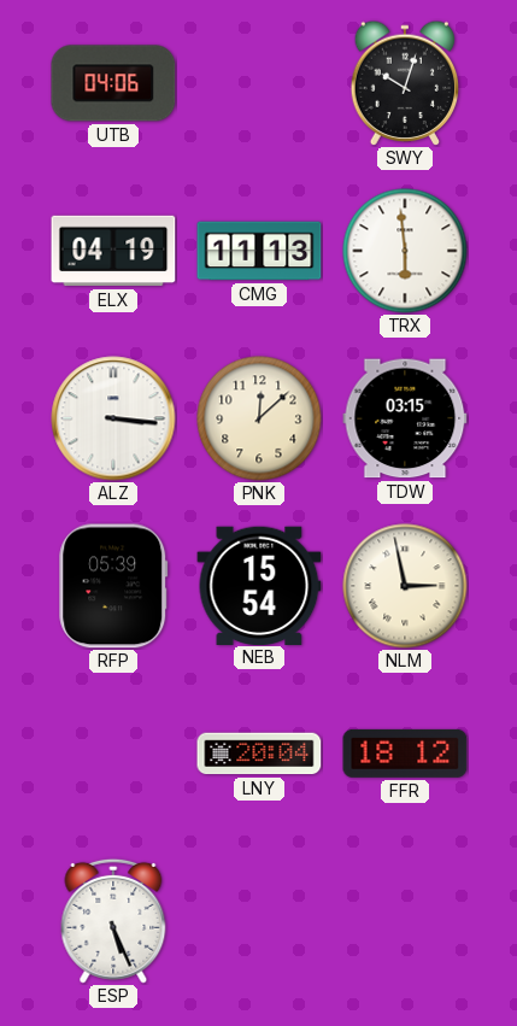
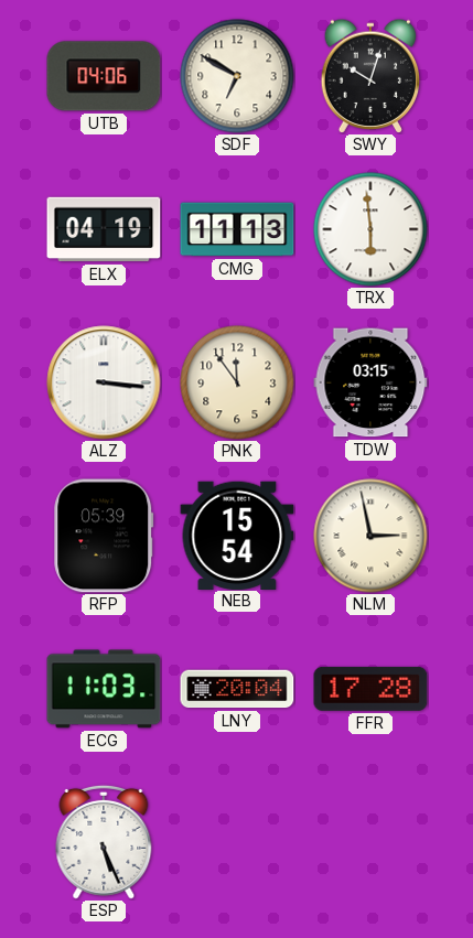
SDF: none -> 6:50
PNK: 12:08 -> 11:54
ECG: none -> 11:03
FFR: 18:12 -> 17:28
